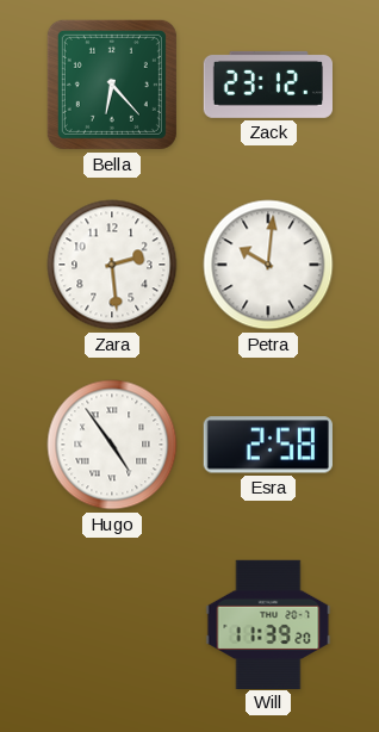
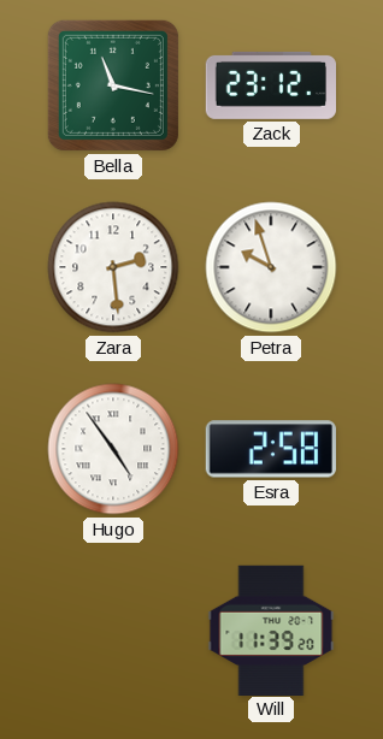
Bella: 6:23 -> 11:17
Petra: 10:01 -> 9:57
